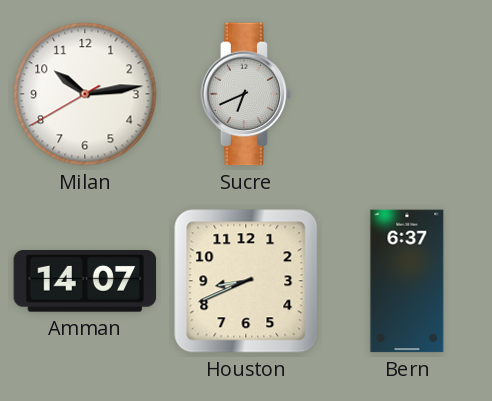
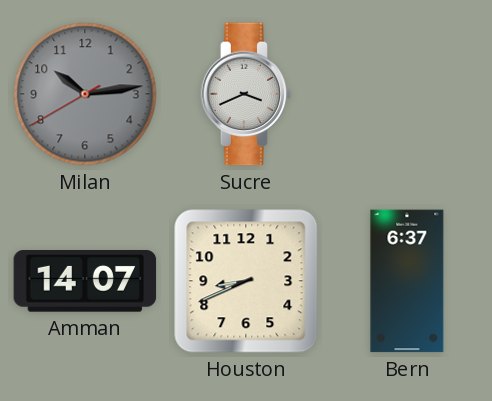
Milan dial: white -> grey
Sucre: 6:41 -> 3:41
